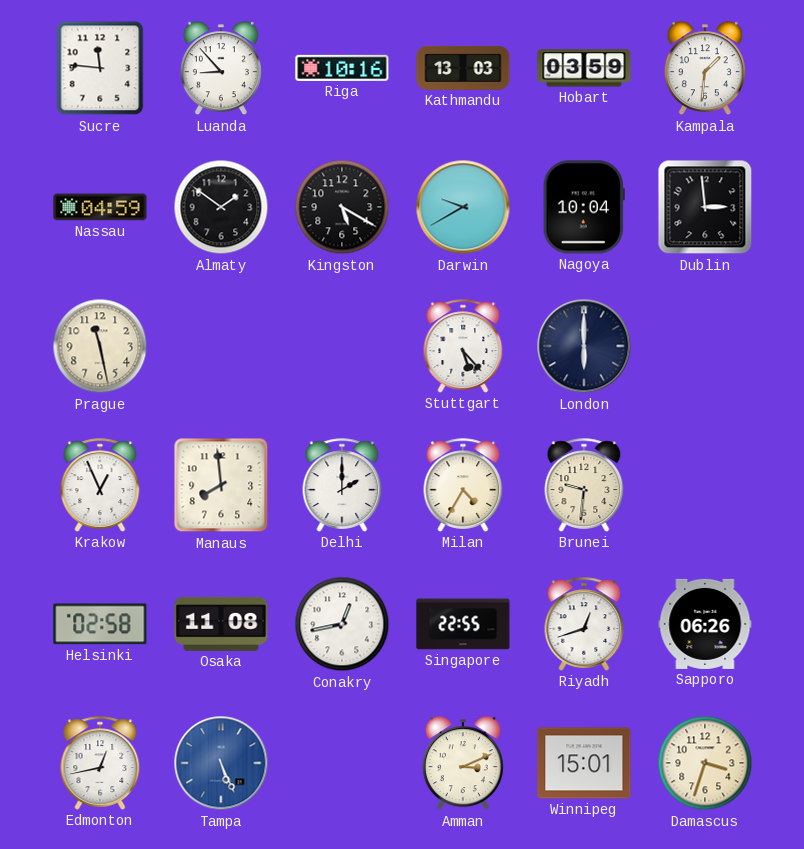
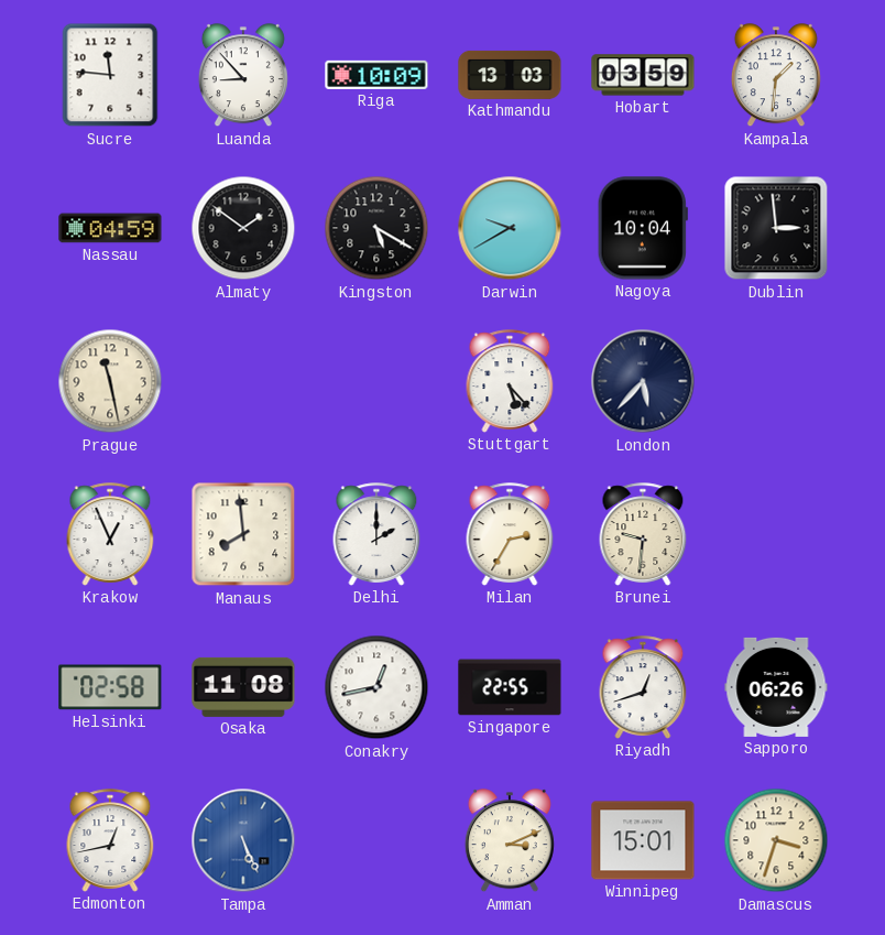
Riga: 10:16 -> 10:09
London: 6:00 -> 5:37
Milan: 4:35 -> 2:35
